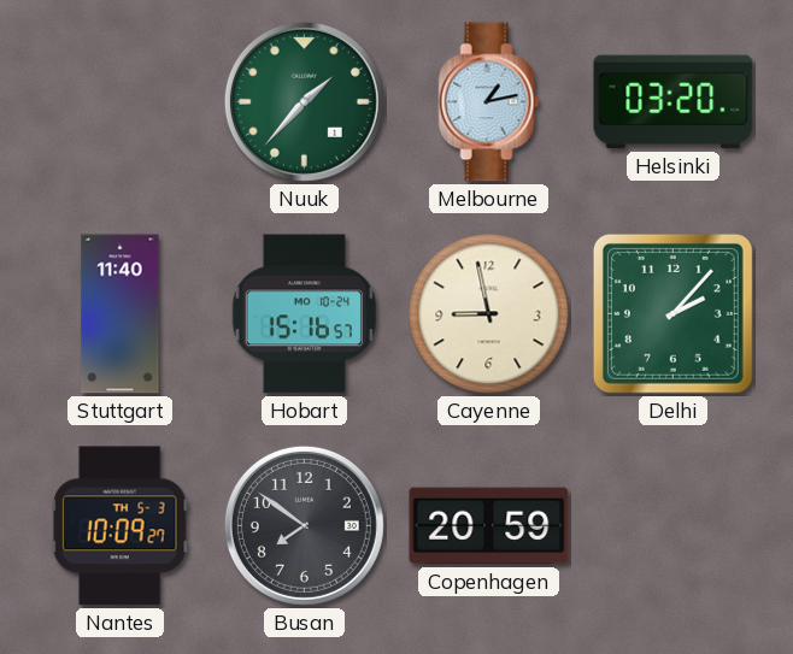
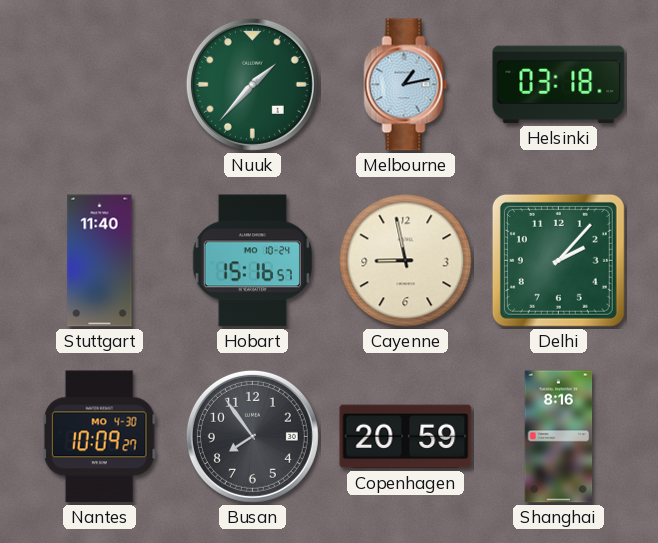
Helsinki: 03:20 -> 03:18
Nantes date: TH 5-3 -> MO 4-30
Busan: 7:51 -> 7:54
Shanghai: none -> 8:16
